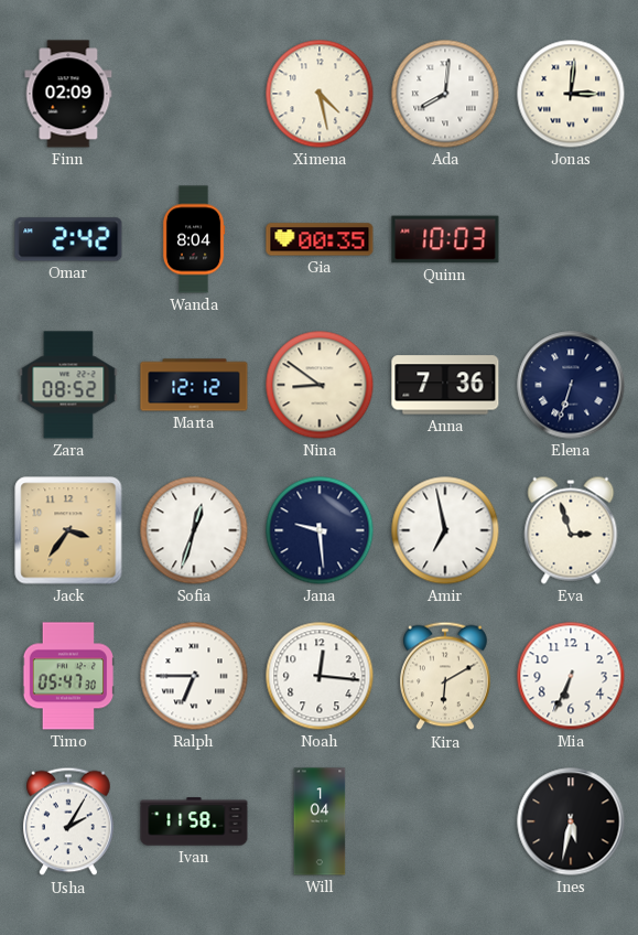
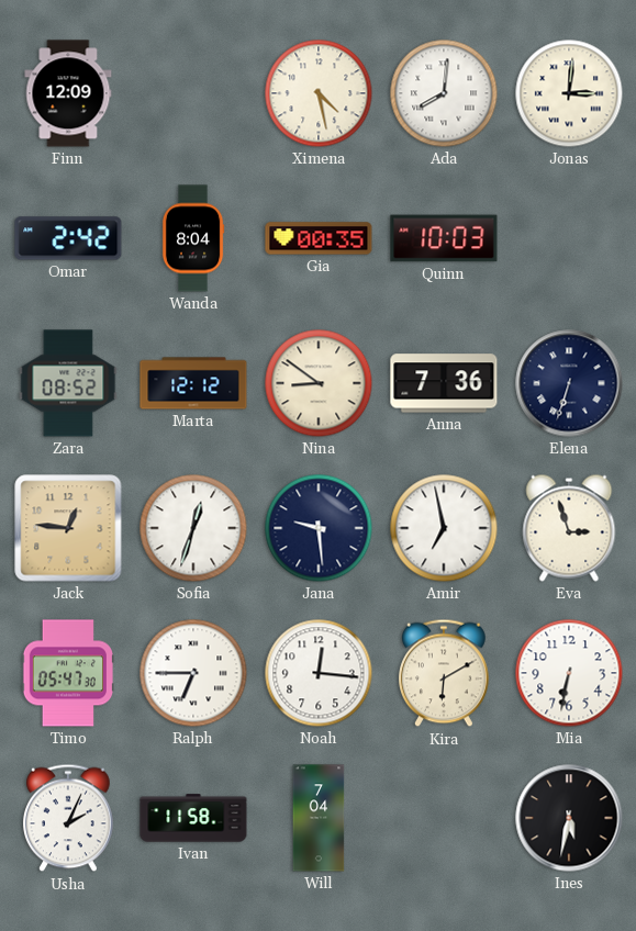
Finn: 02:09 -> 12:09
Jack: 3:36 -> 12:46
Mia: 6:34 -> 6:32
Usha: 2:05 -> 2:04
Will: 1:04 -> 7:04
